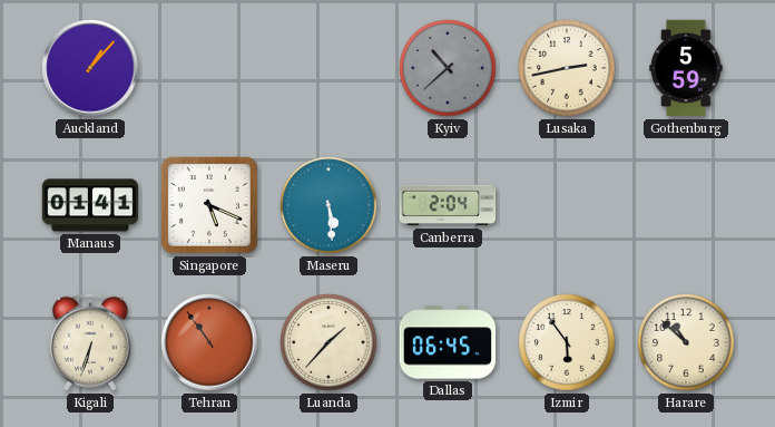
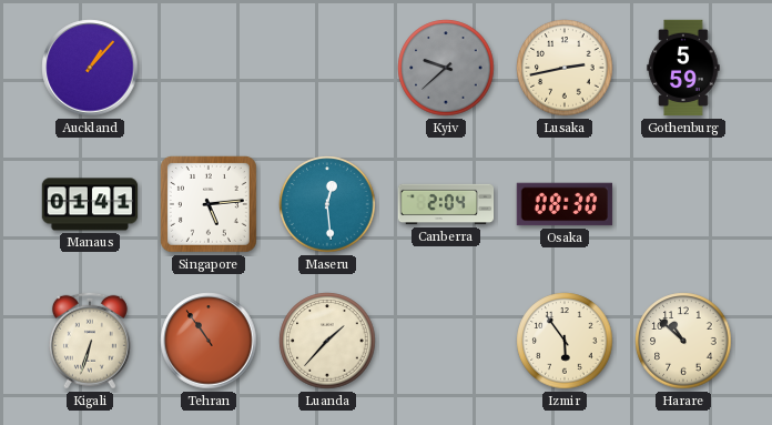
Kyiv: 10:38 -> 9:38
Singapore: 5:19 -> 5:14
Maseru: 5:29 -> 12:29
Osaka: none -> 08:30
Dallas: 06:45 -> none
